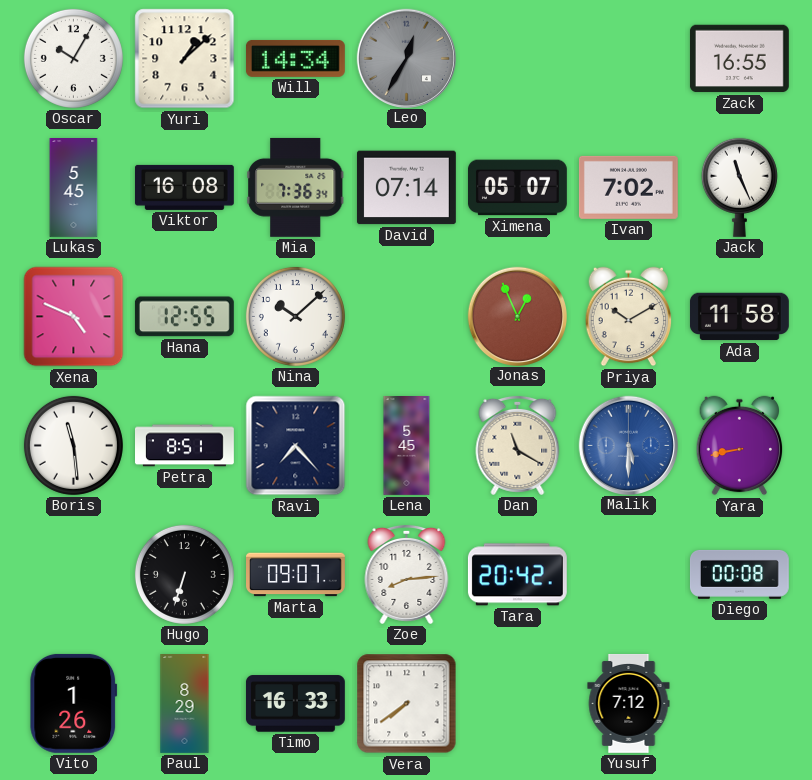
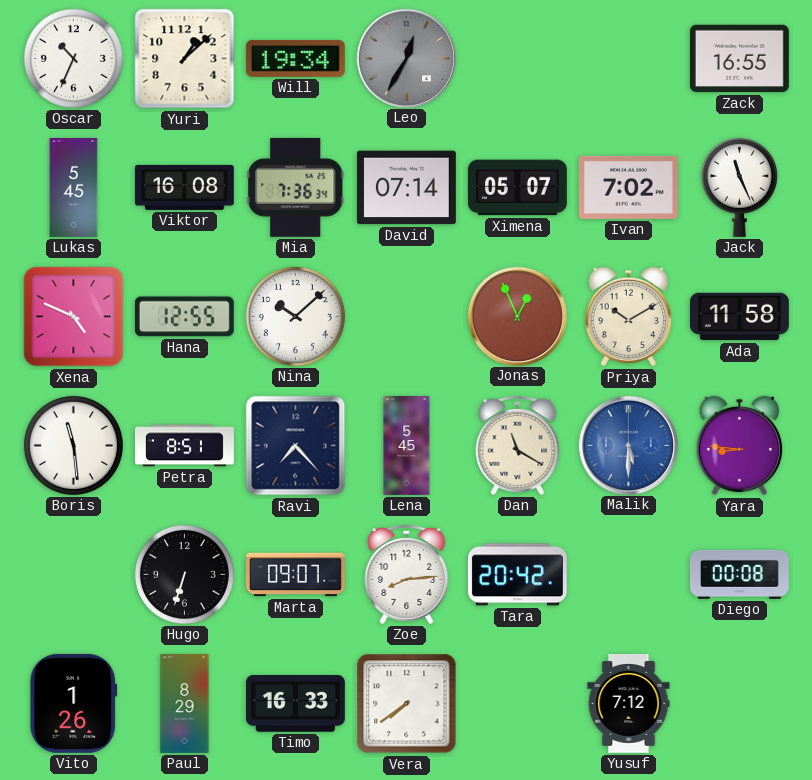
Oscar: 10:05 -> 10:34
Will: 14:34 -> 19:34
Yara: 8:43 -> 8:46
